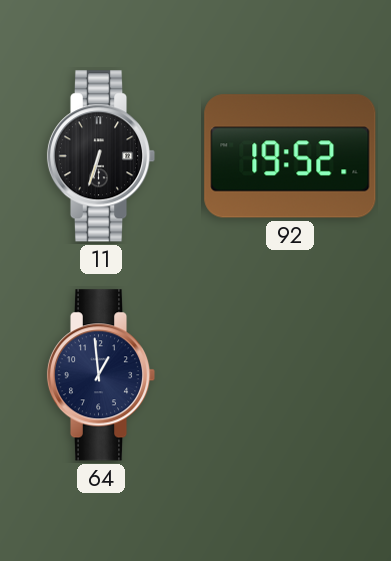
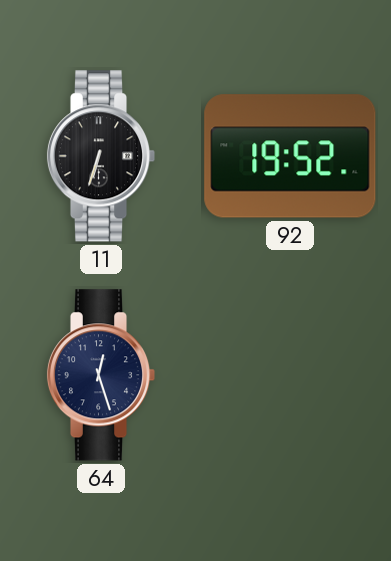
64: 12:59 -> 12:27
